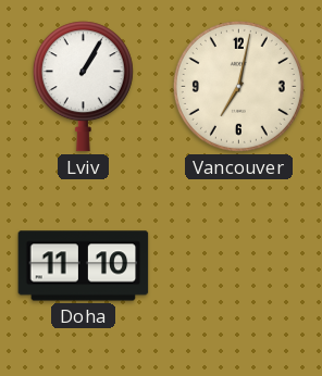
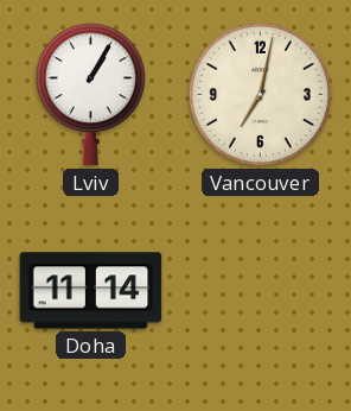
Doha: 11:10 -> 11:14
